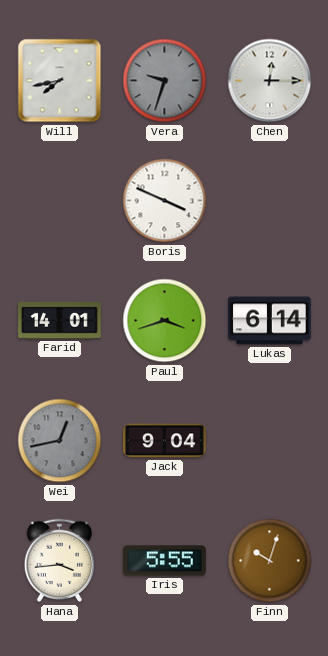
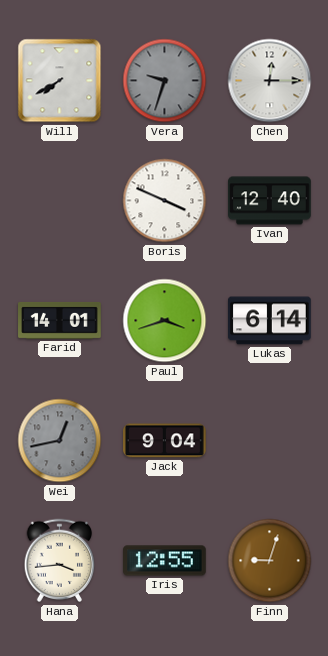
Will: 7:43 -> 7:40
Ivan: none -> 12:40
Iris: 5:55 -> 12:55
Finn: 10:03 -> 9:03
